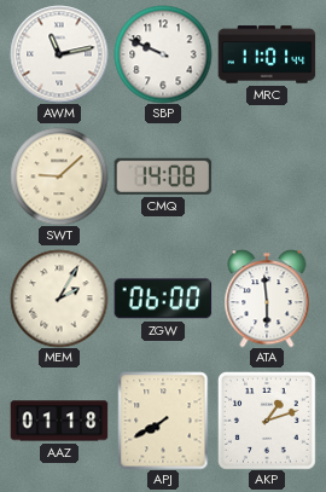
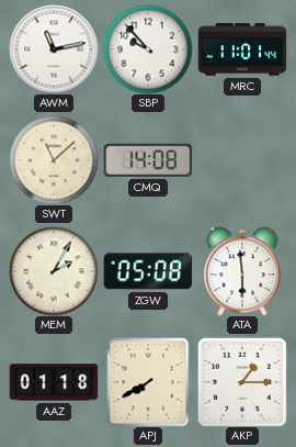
SBP: 9:49 -> 9:53
SWT: 9:08 -> 11:08
ZGW: 06:00 -> 05:08
AKP: 1:12 -> 1:15
